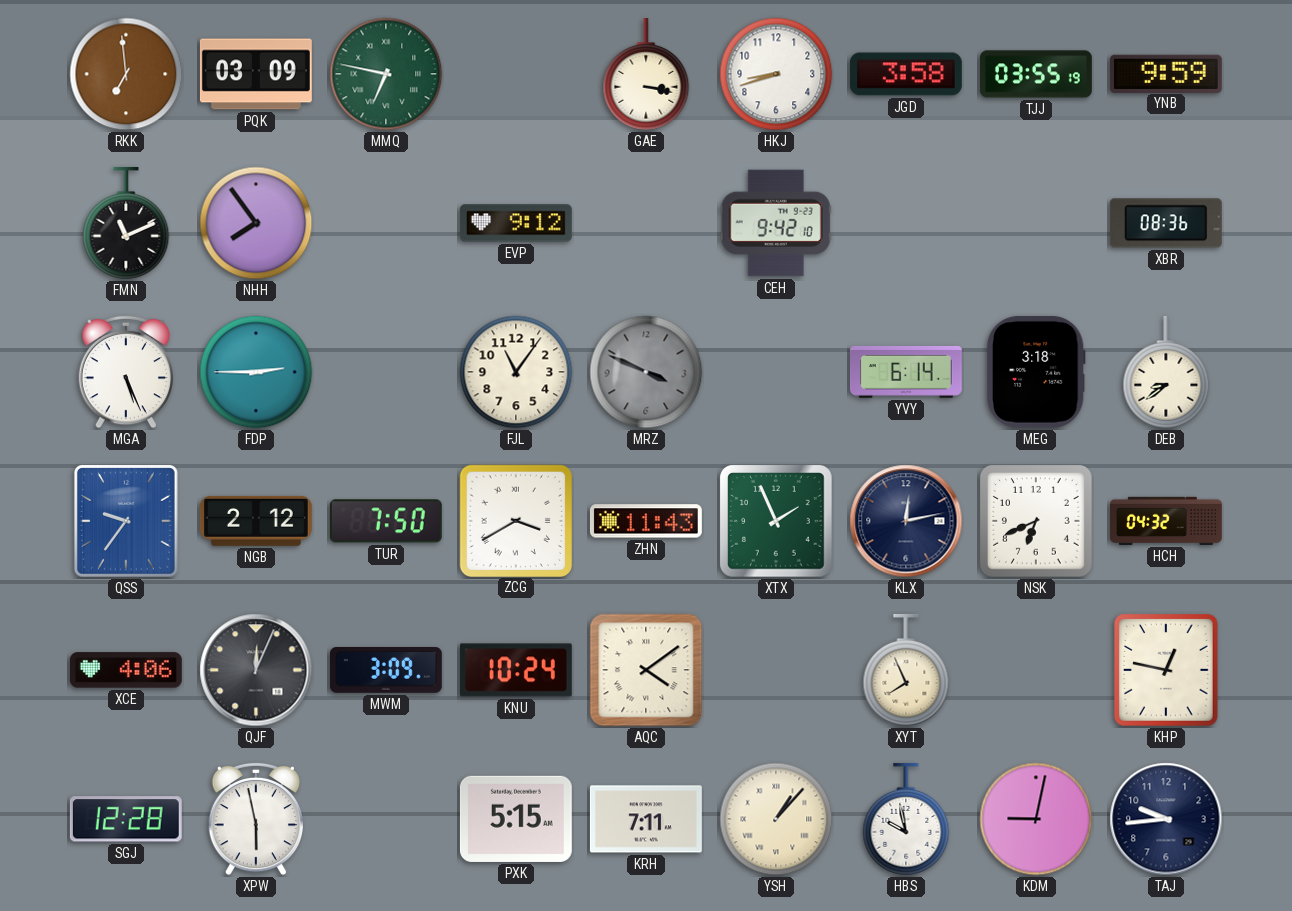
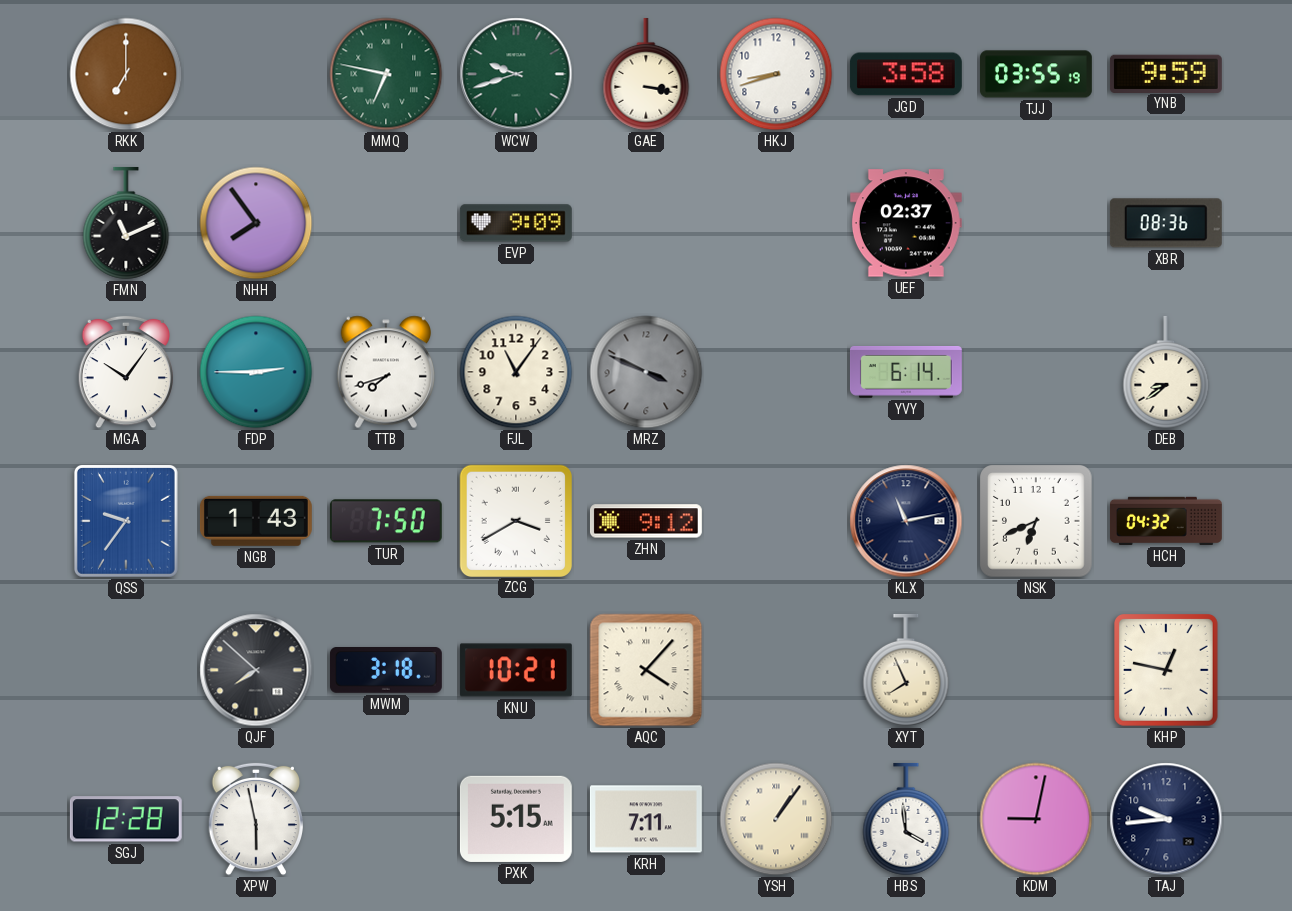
RKK: 6:59 -> 7:00
PQK: 03:09 -> none
WCW: none -> 9:42
EVP: 9:12 -> 9:09
CEH: 9:42 -> none
UEF: none -> 02:37
MGA: 5:26 -> 10:06
TTB: none -> 7:42
MEG: 3:18 -> none
NGB: 2:12 -> 1:43
ZHN: 11:43 -> 9:12
XTX: 1:56 -> none
KLX: 12:13 -> 11:13
XCE: 4:06 -> none
QJF: 12:04 -> 7:52
MWM: 3:09 -> 3:18
KNU: 10:24 -> 10:21
AQC: 4:09 -> 4:07
YSH: 1:07 -> 1:06
HBS: 9:58 -> 3:59
